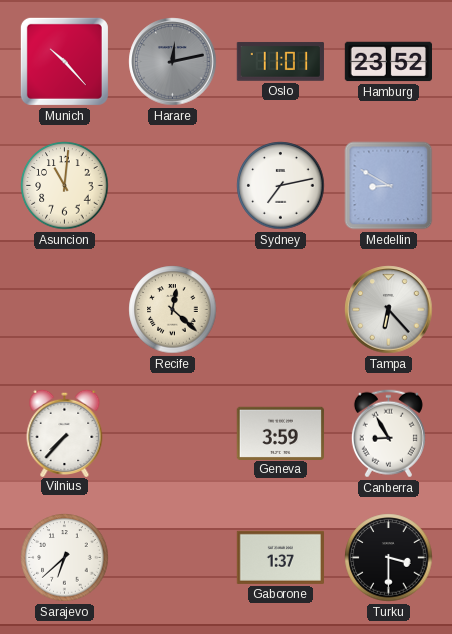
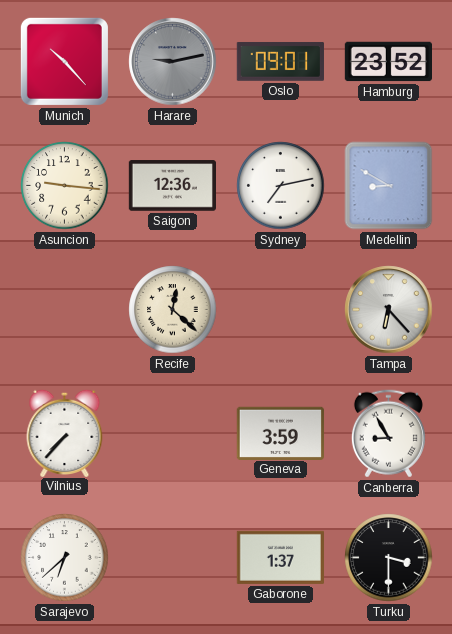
Harare: 12:13 -> 9:13
Oslo: 11:01 -> 09:01
Asuncion: 11:01 -> 9:16
Saigon: none -> 12:36
